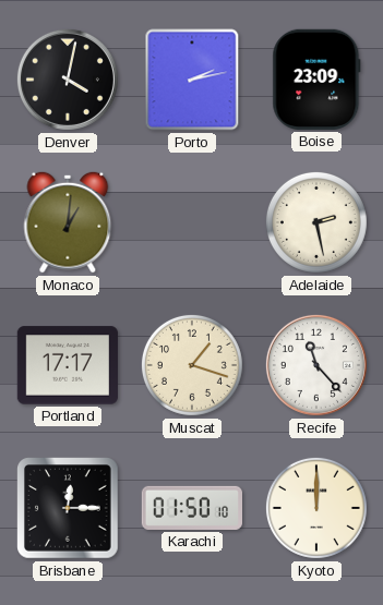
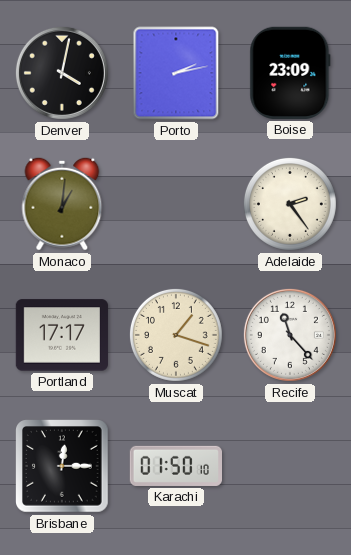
Adelaide: 2:28 -> 2:24
Kyoto: 12:00 -> none
